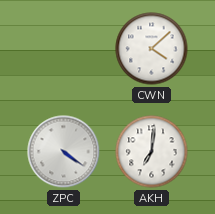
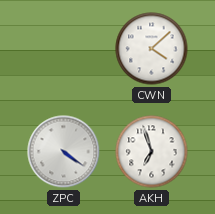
AKH: 7:01 -> 6:57
